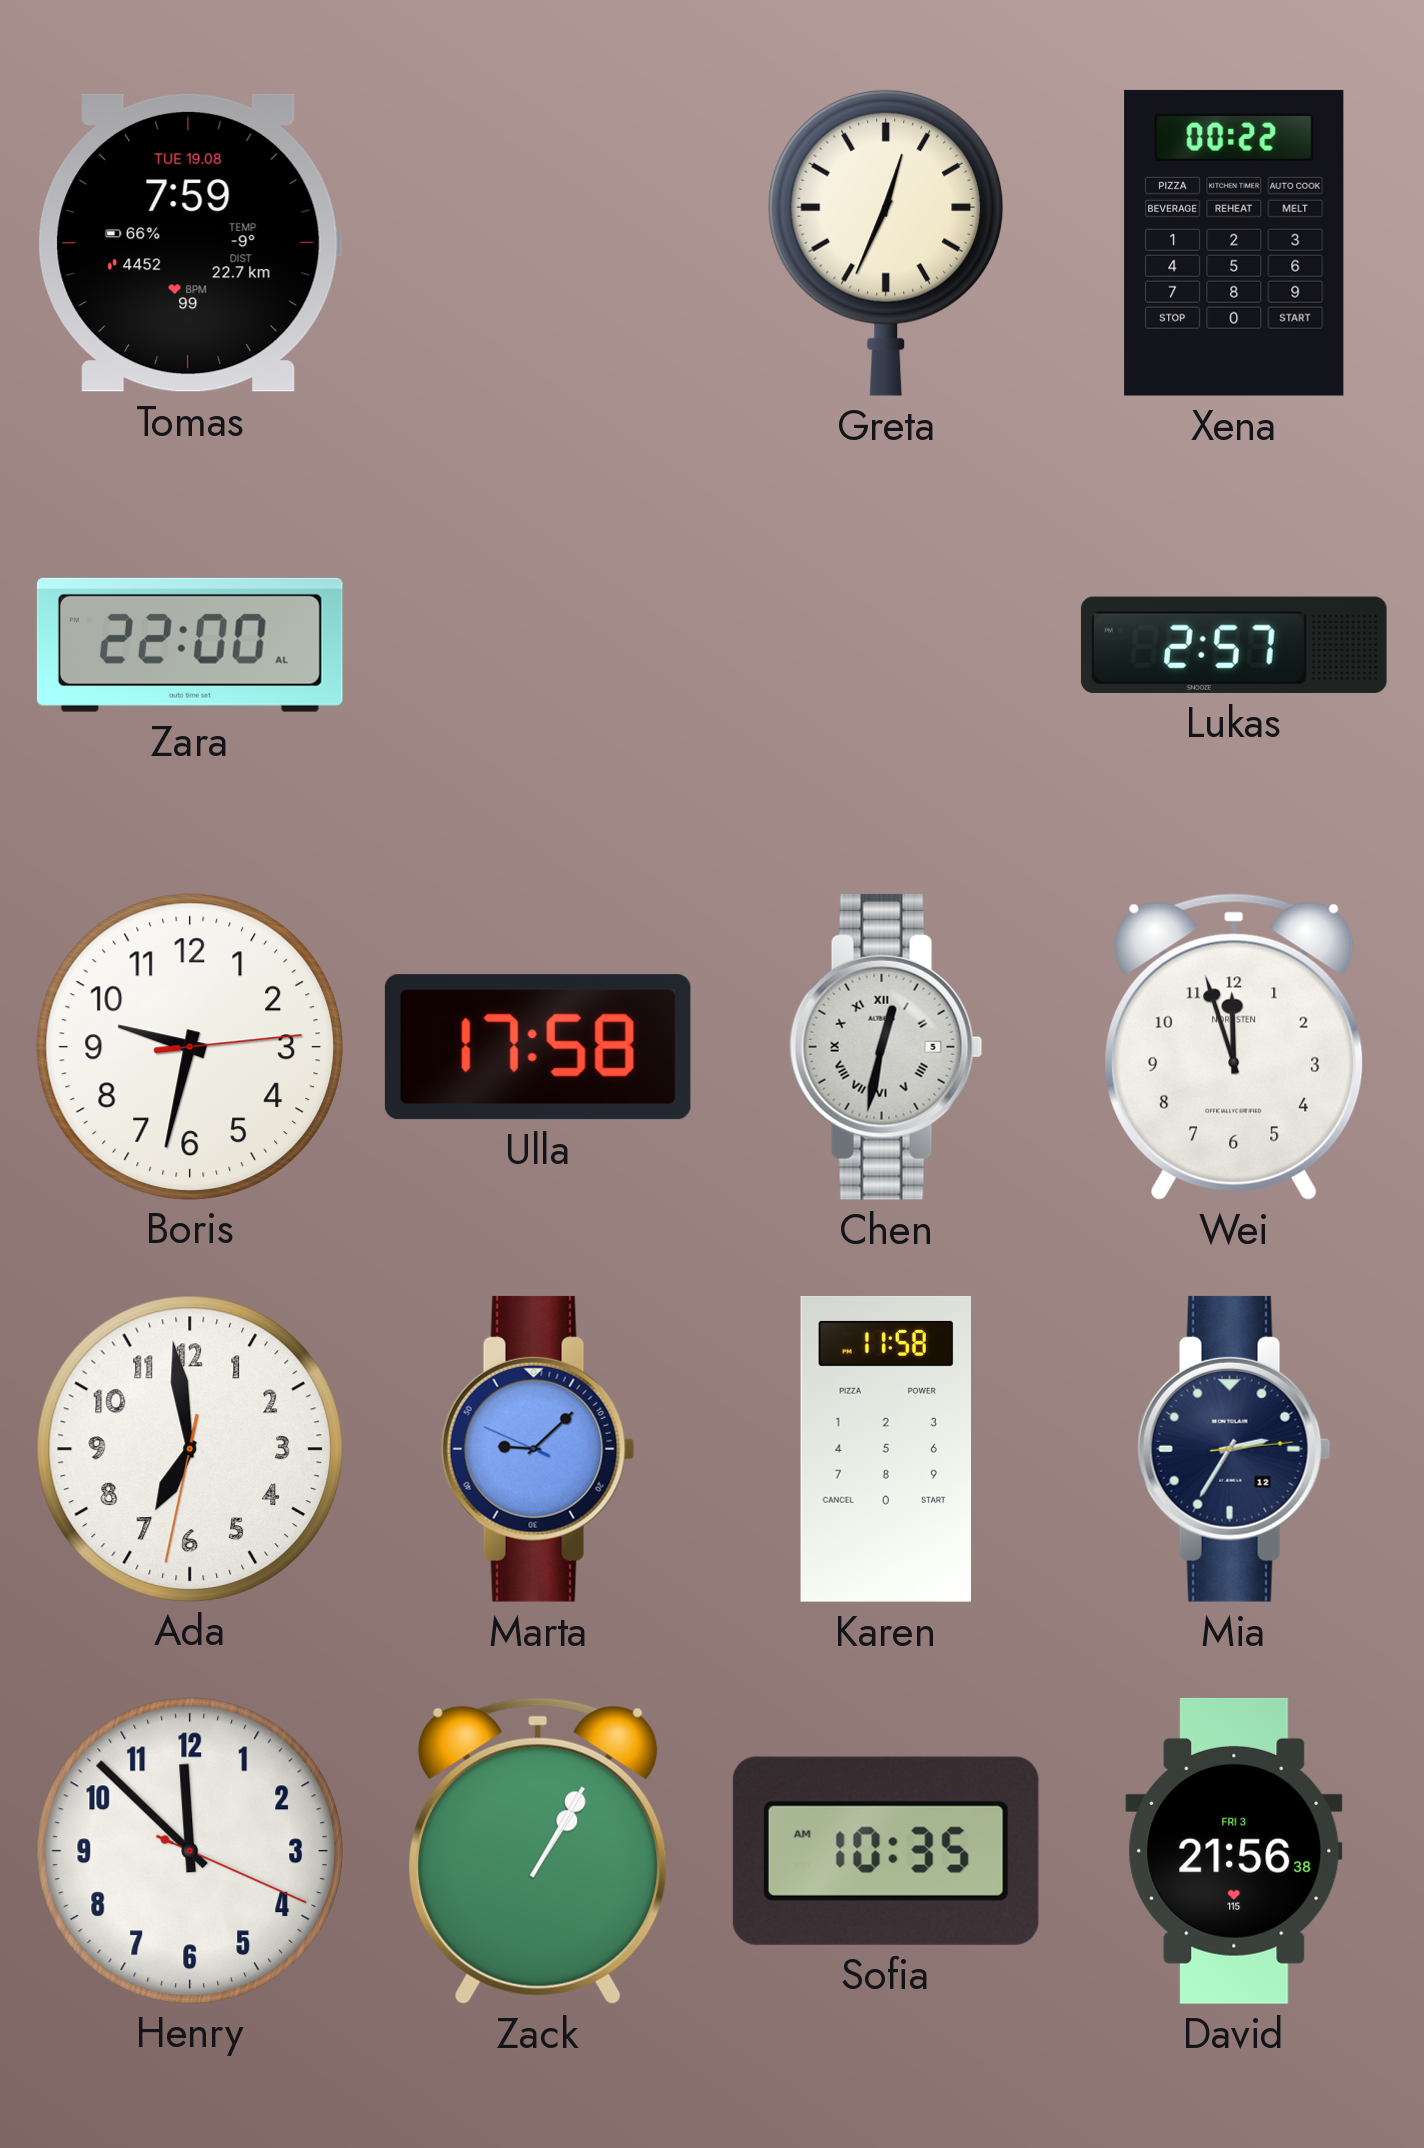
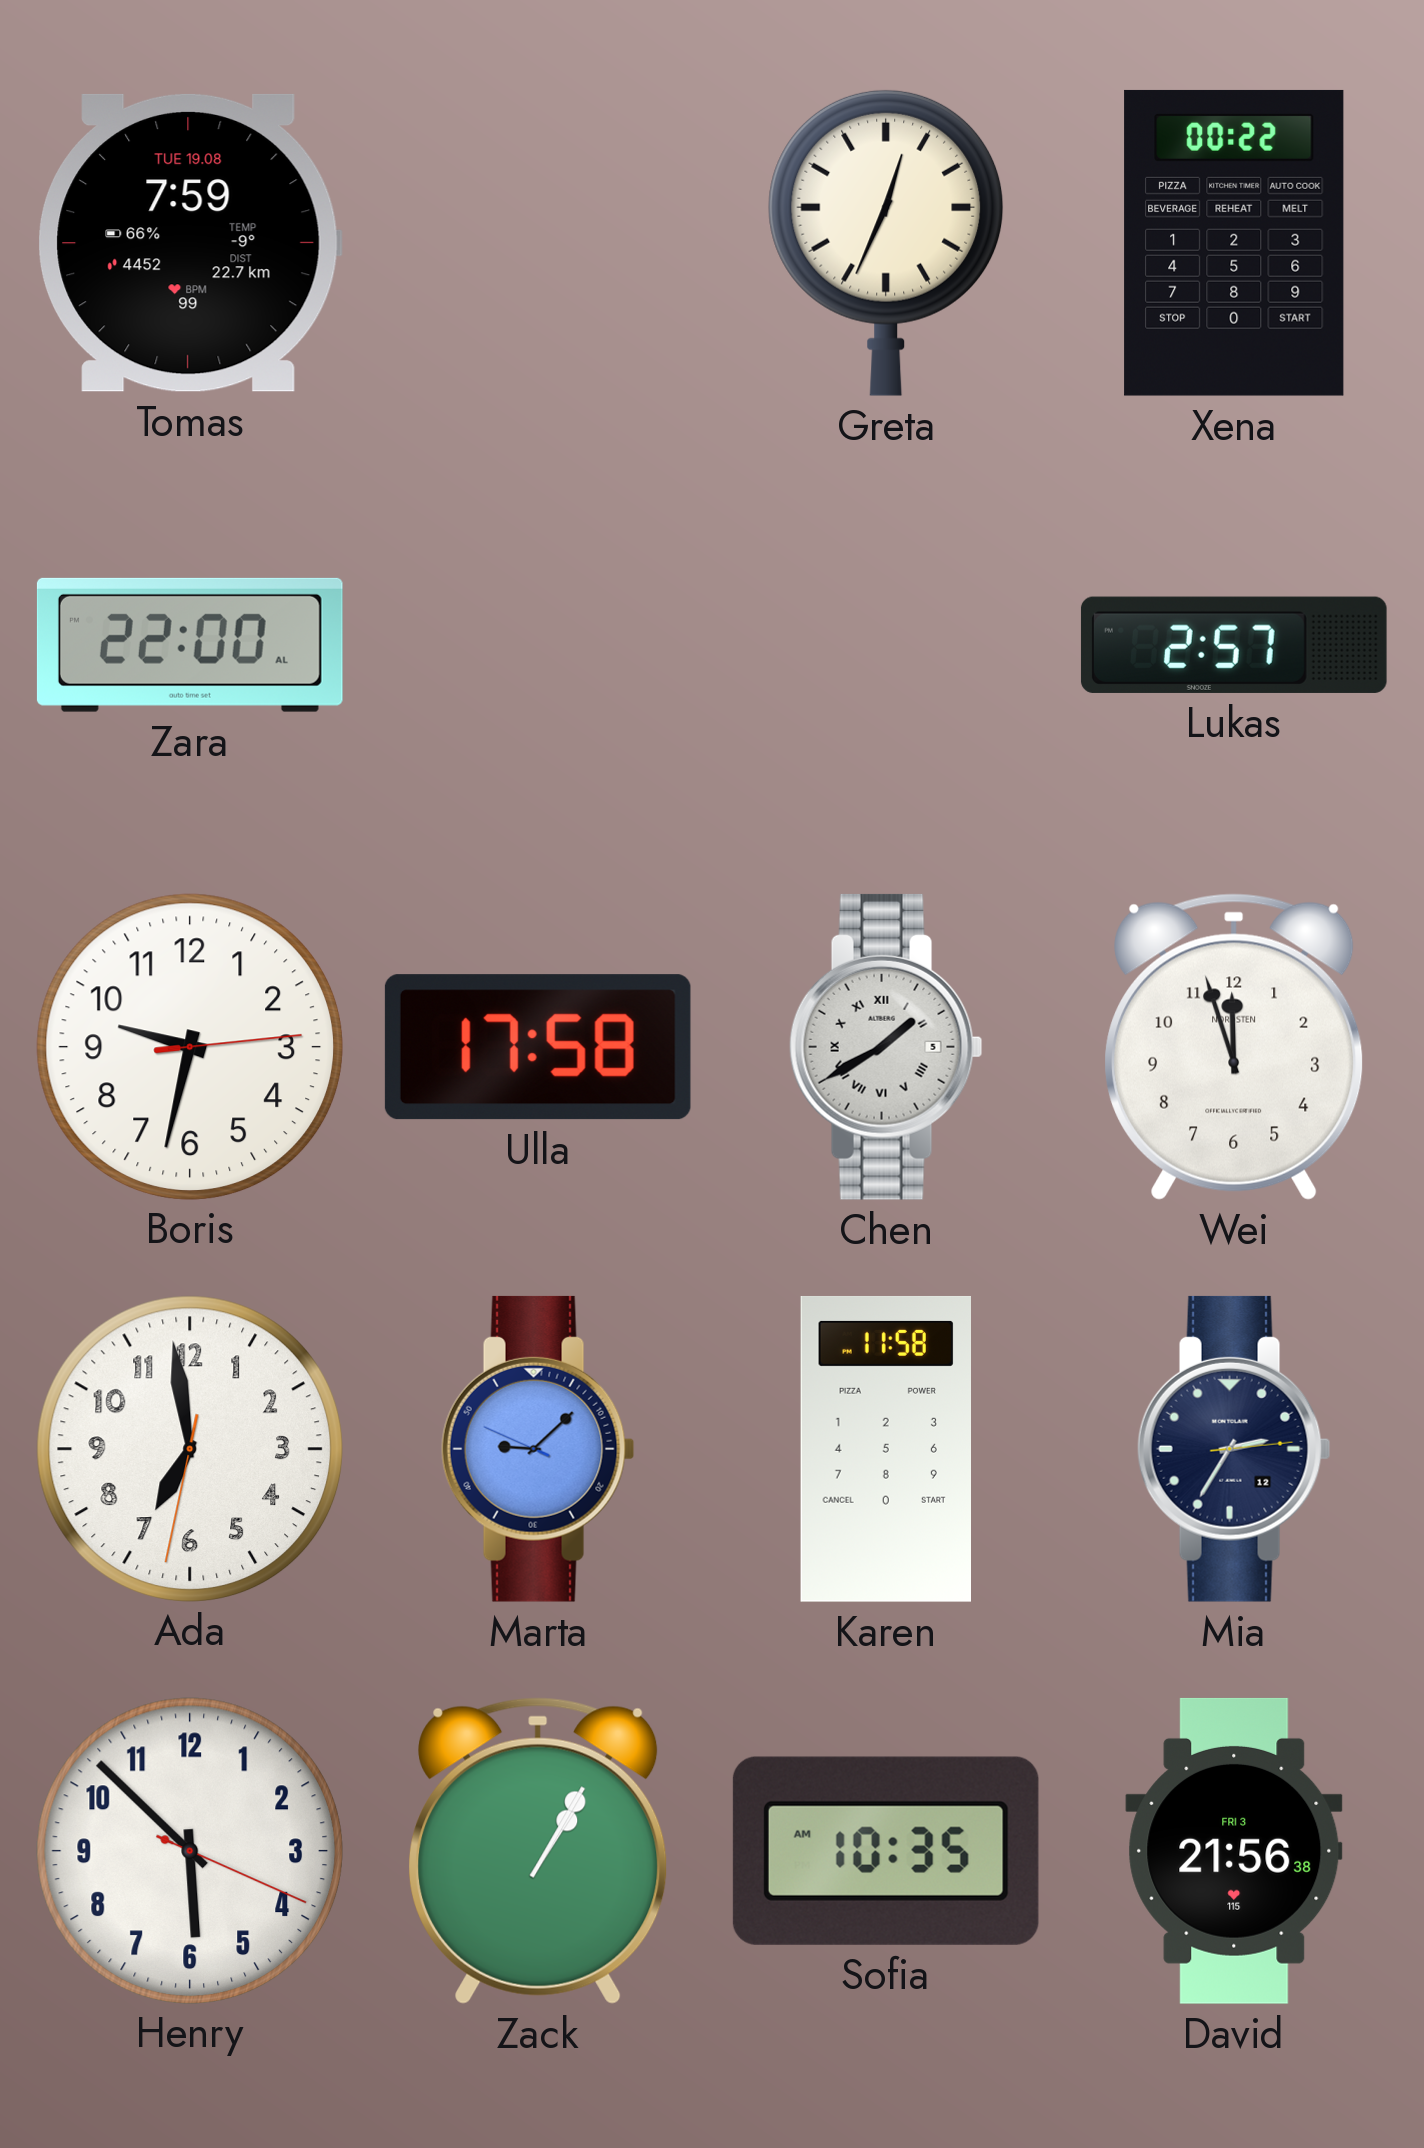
Chen: 12:32 -> 1:40
Henry: 11:52 -> 5:52
